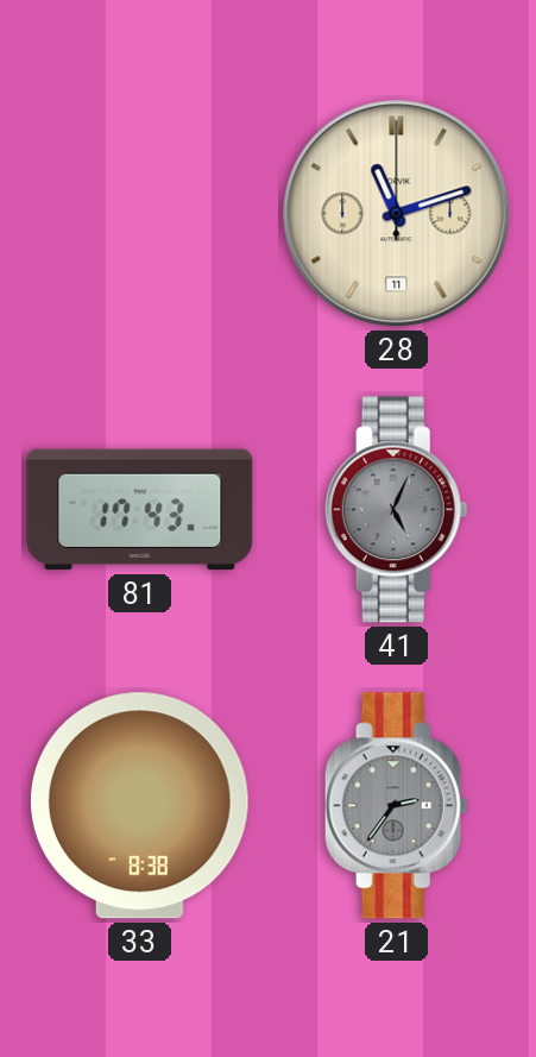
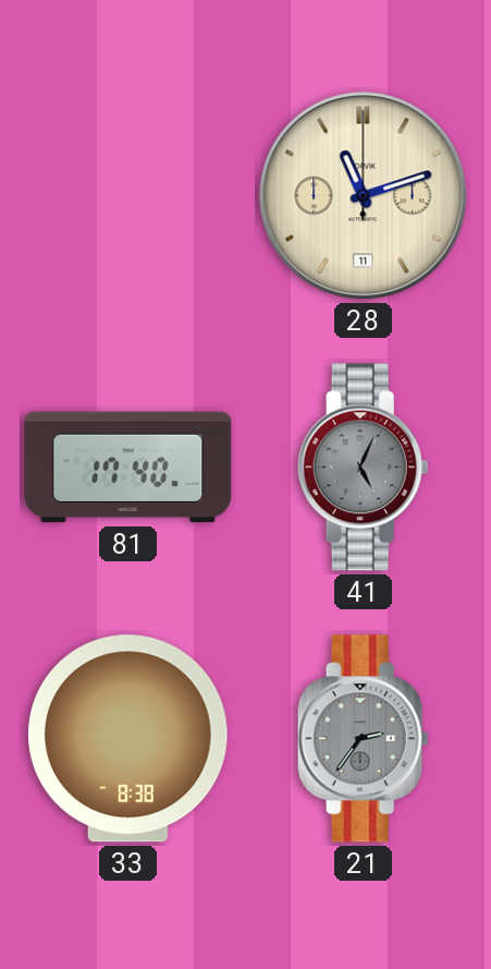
81: 17:43 -> 17:40
